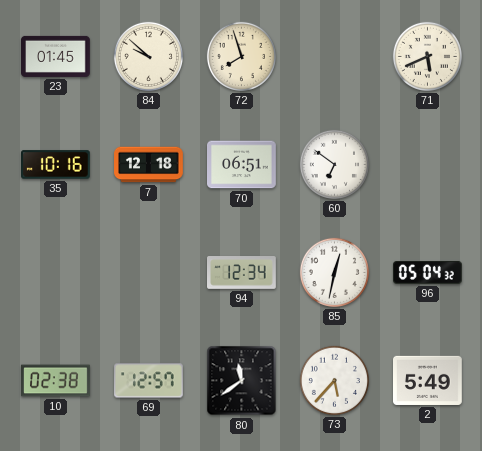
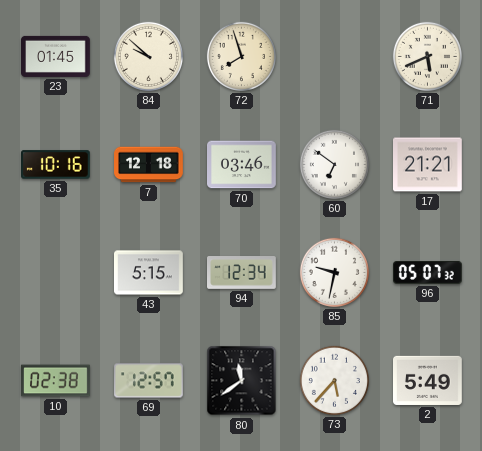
70: 06:51 -> 03:46
17: none -> 21:21
43: none -> 5:15
85: 12:32 -> 9:32
96: 05:04 -> 05:07
